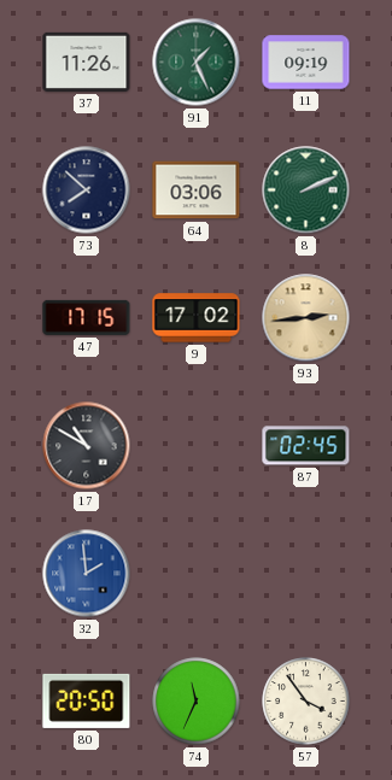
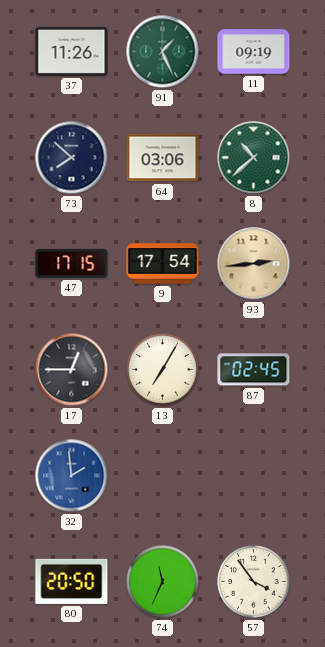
8: 2:11 -> 10:38
9: 17:02 -> 17:54
17: 10:50 -> 12:45
13: none -> 7:05
